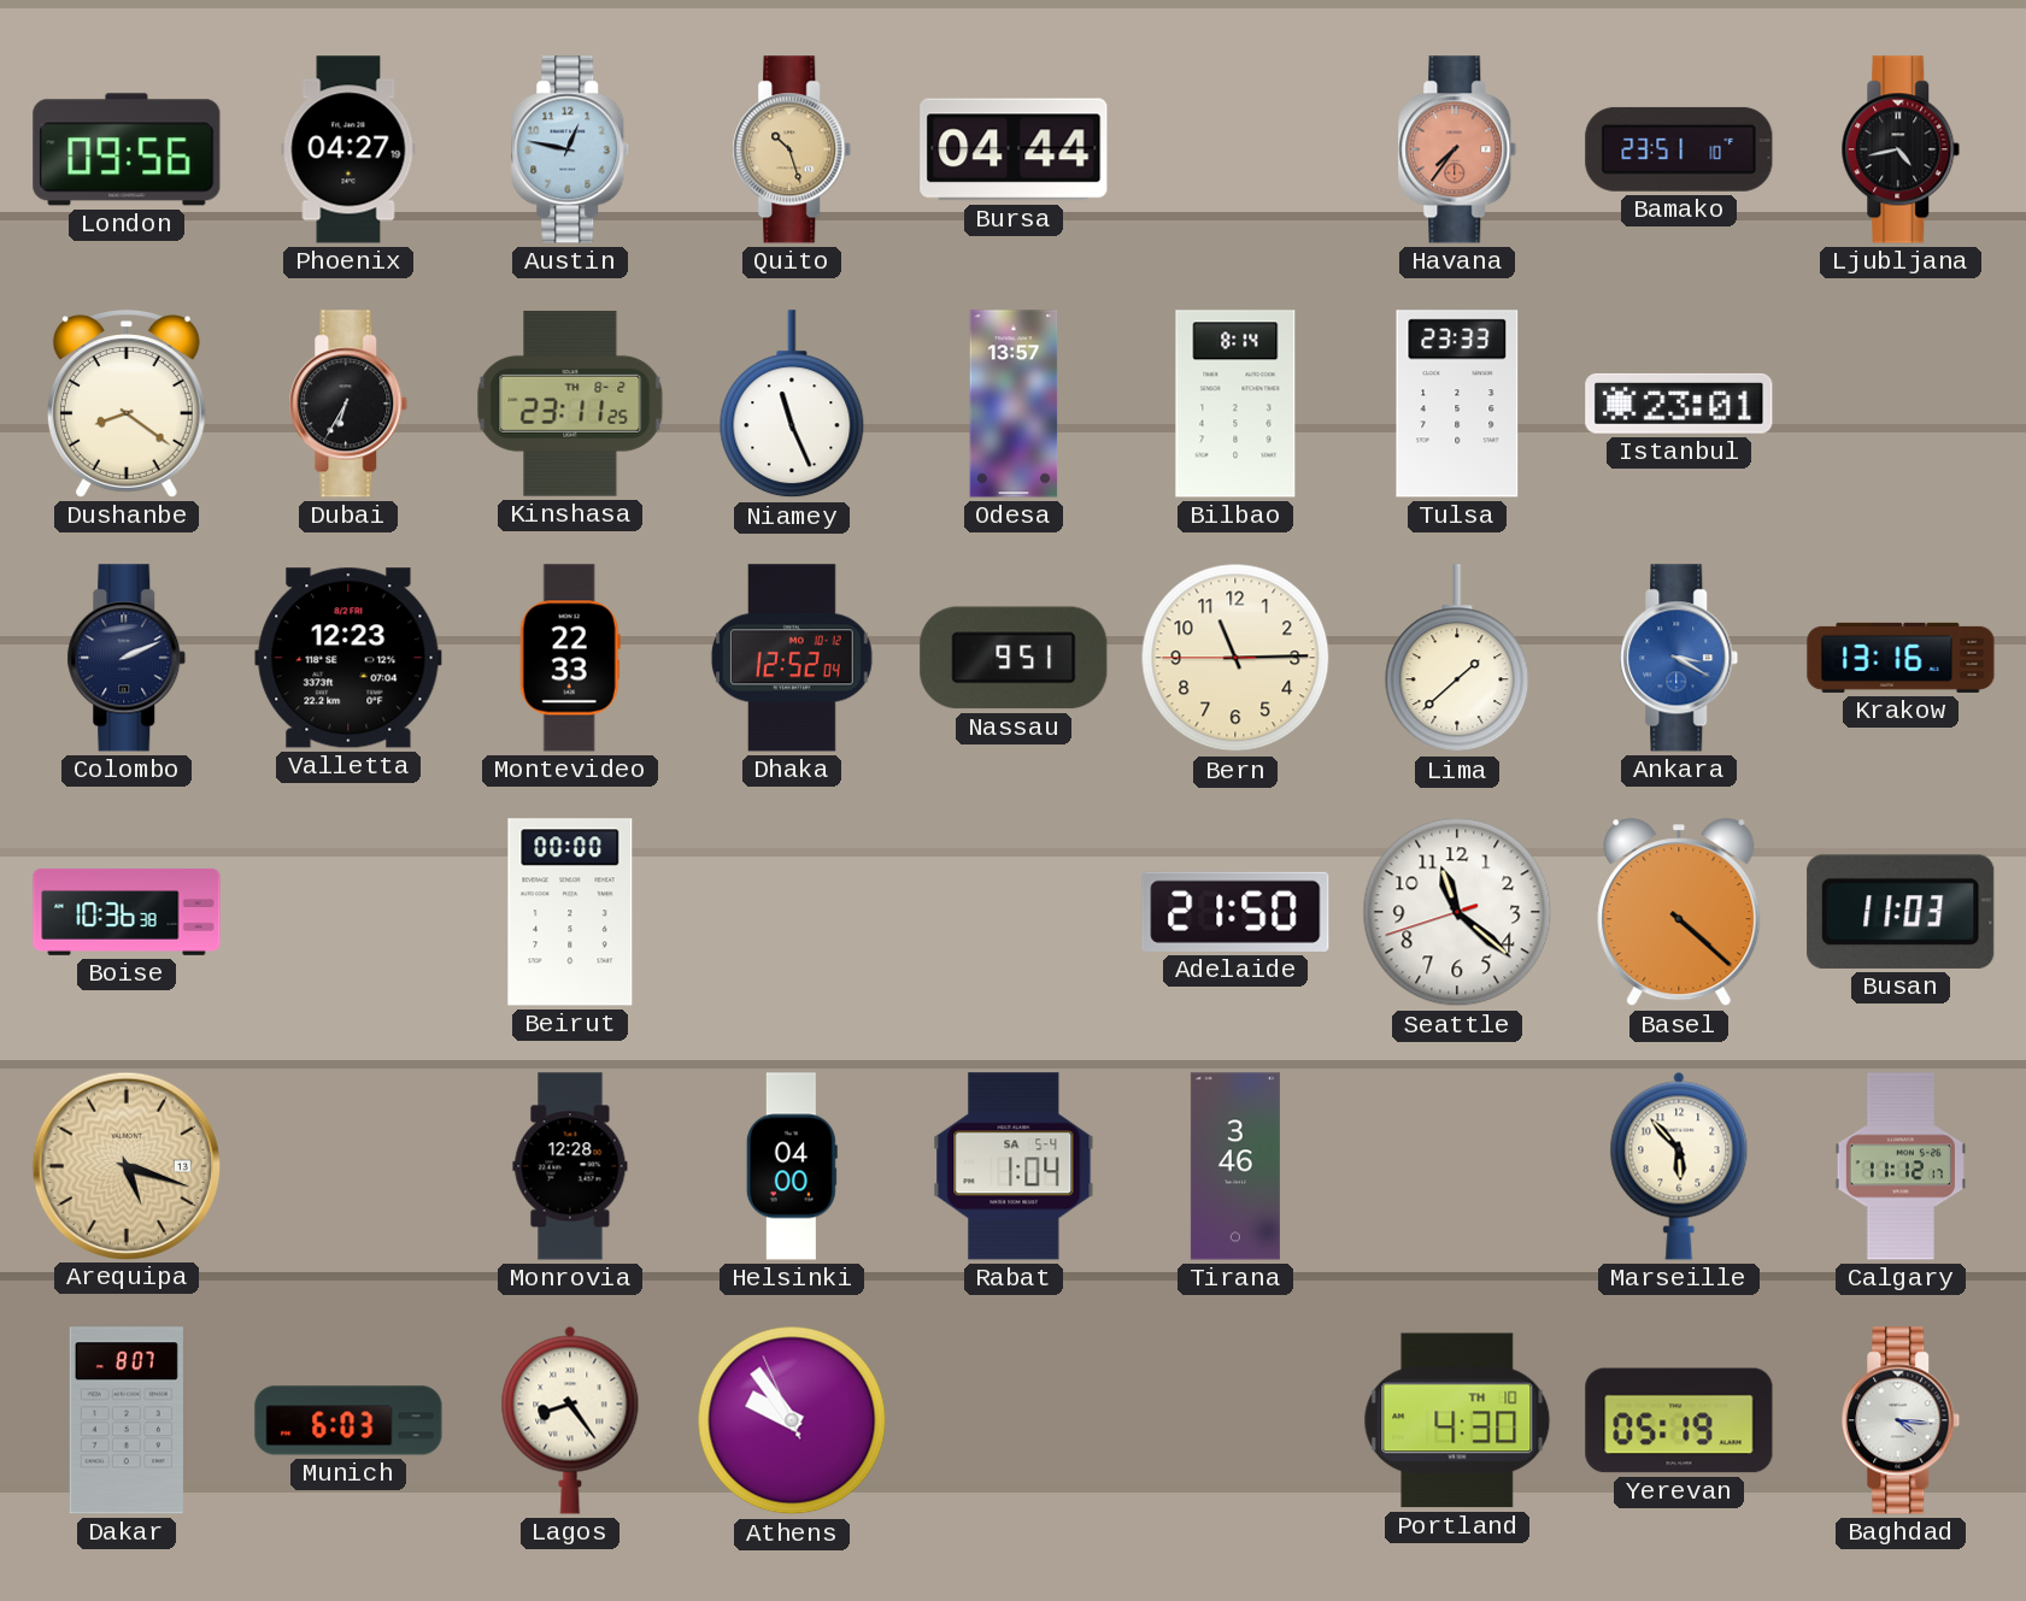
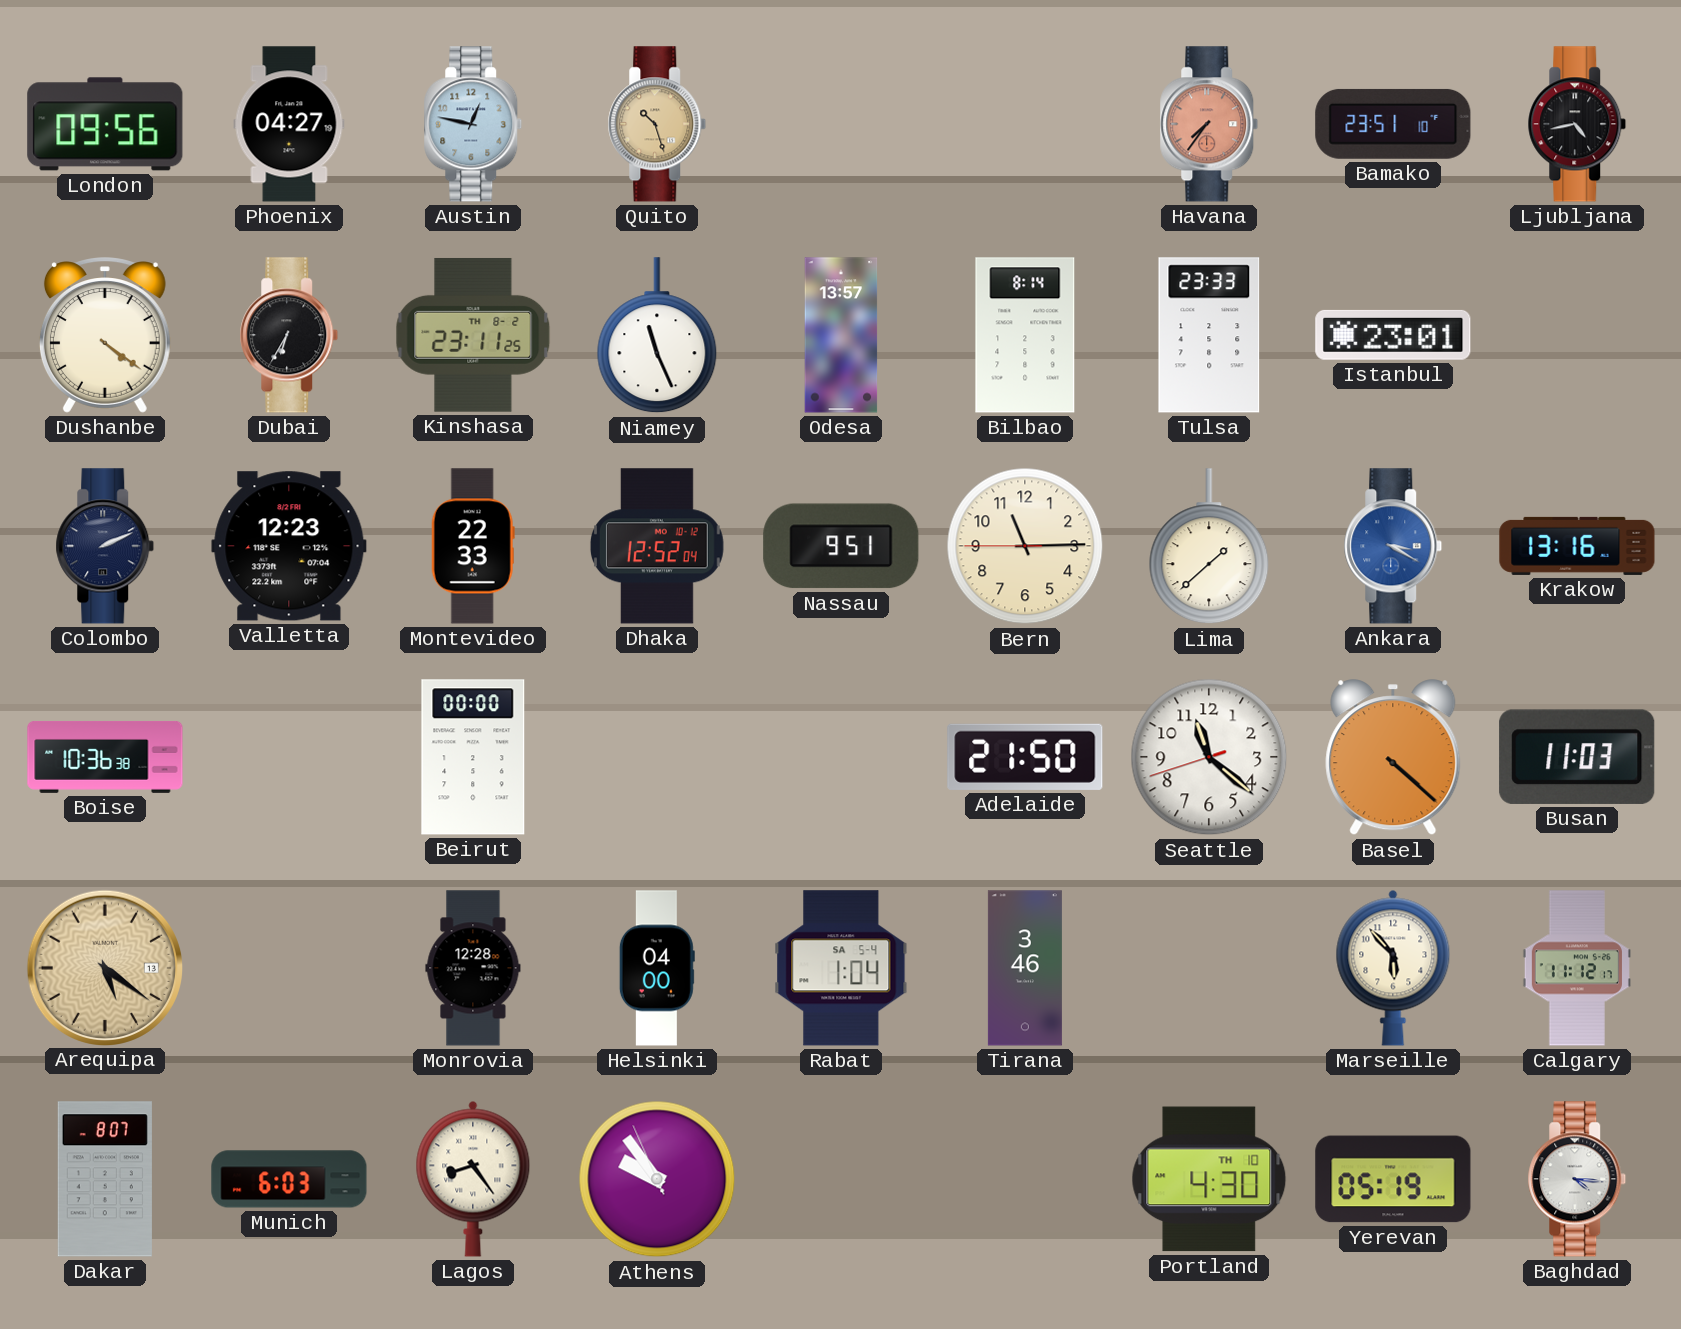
Bursa: 04:44 -> none
Dushanbe: 8:21 -> 4:21
Arequipa: 5:18 -> 5:21
